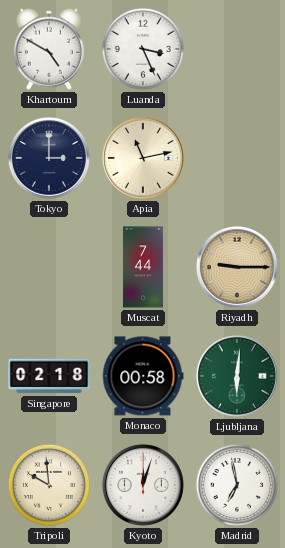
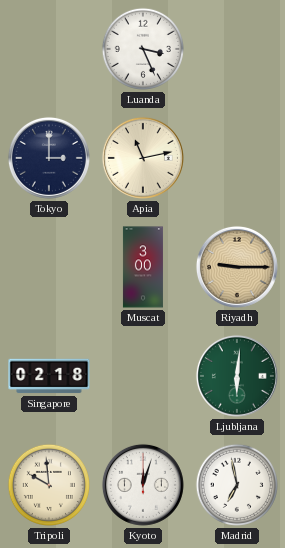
Khartoum: 4:50 -> none
Muscat: 7:44 -> 3:00
Monaco: 00:58 -> none
